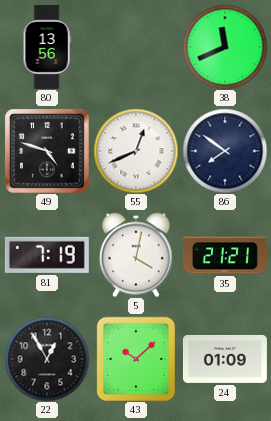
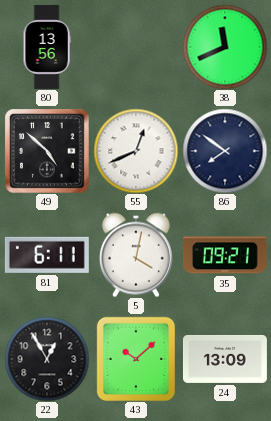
49: 4:48 -> 4:52
81: 7:19 -> 6:11
35: 21:21 -> 09:21
24: 01:09 -> 13:09
